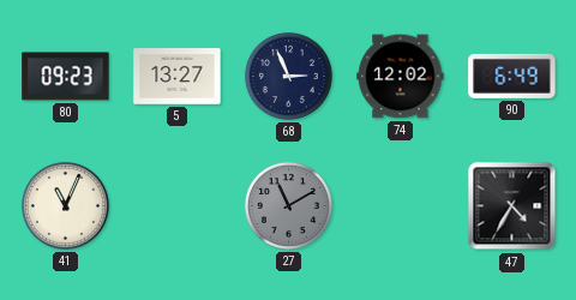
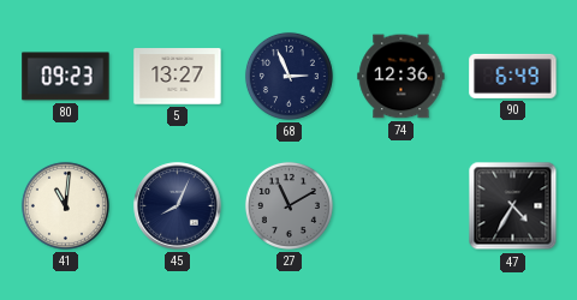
74: 12:02 -> 12:36
41: 11:04 -> 11:01
45: none -> 8:04
